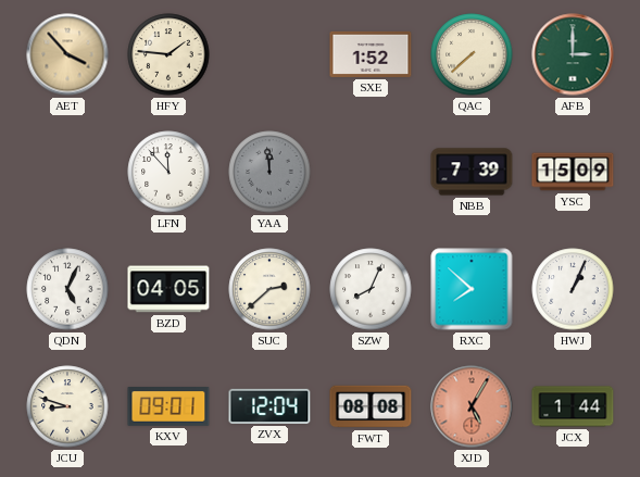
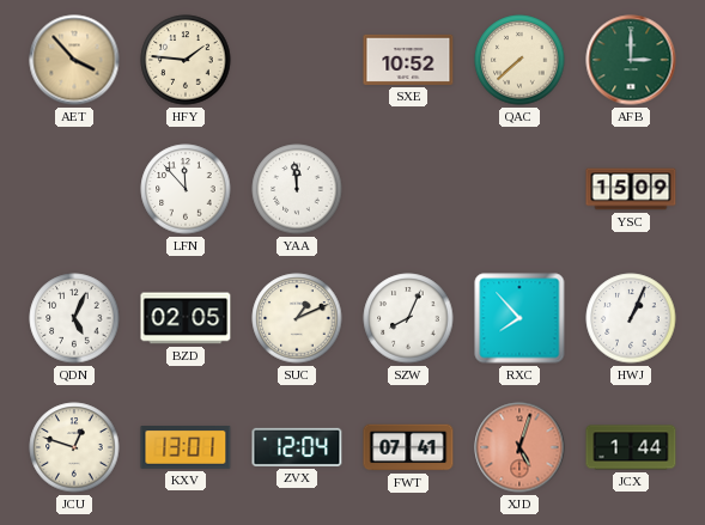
SXE: 1:52 -> 10:52
YAA dial: grey -> white
NBB: 7:39 -> none
BZD: 04:05 -> 02:05
SUC: 2:38 -> 1:11
RXC: 7:52 -> 7:53
JCU: 8:48 -> 12:48
KXV: 09:01 -> 13:01
FWT: 08:08 -> 07:41
XJD: 5:05 -> 5:03
